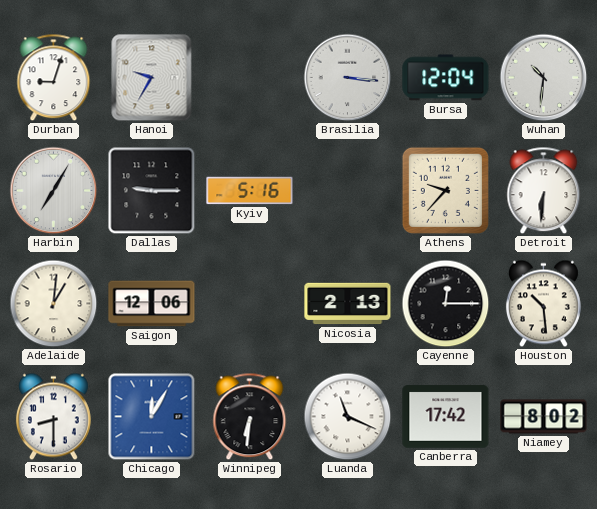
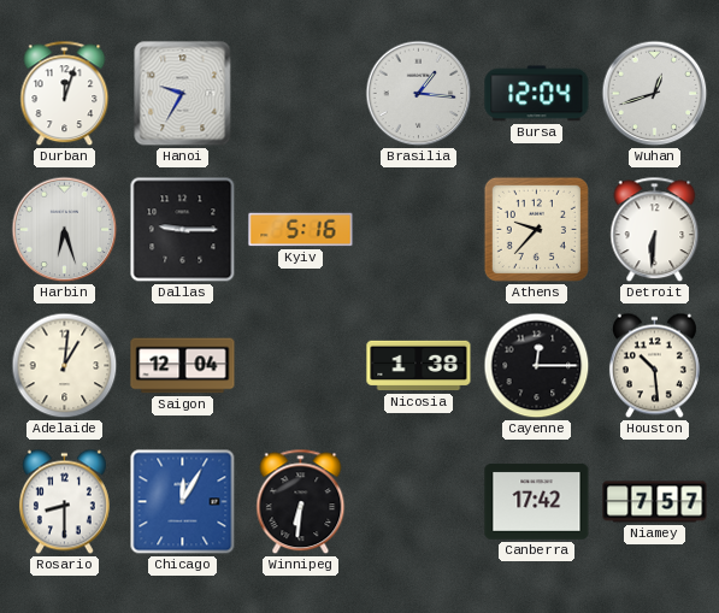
Durban: 9:03 -> 12:03
Brasilia: 3:16 -> 1:16
Wuhan: 10:31 -> 12:42
Harbin: 7:05 -> 6:27
Saigon: 12:06 -> 12:04
Nicosia: 2:13 -> 1:38
Luanda: 11:19 -> none
Niamey: 8:02 -> 7:57
